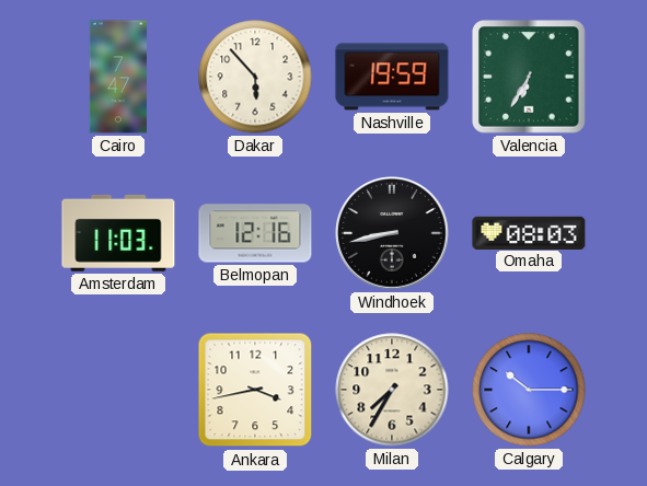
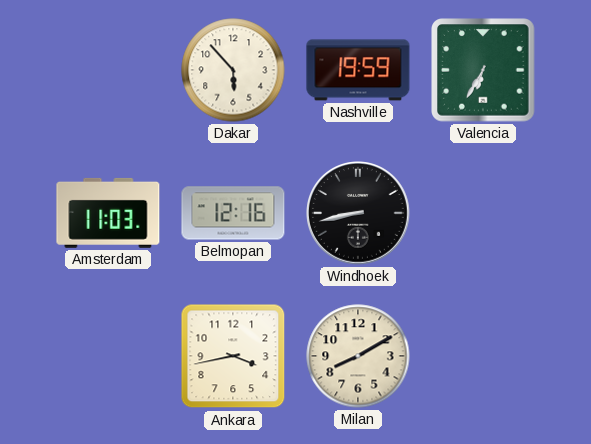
Cairo: 7:47 -> none
Omaha: 08:03 -> none
Milan: 7:35 -> 8:10
Calgary: 10:15 -> none
